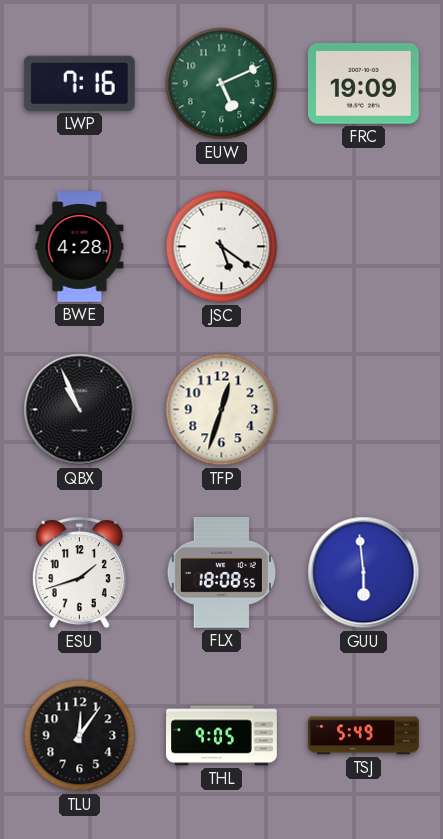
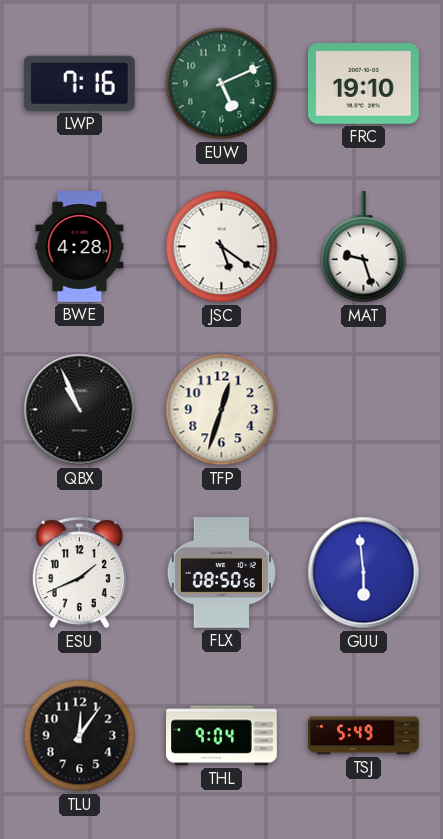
FRC: 19:09 -> 19:10
MAT: none -> 9:27
ESU: 1:42 -> 1:41
FLX: 18:08 -> 08:50
THL: 9:05 -> 9:04
